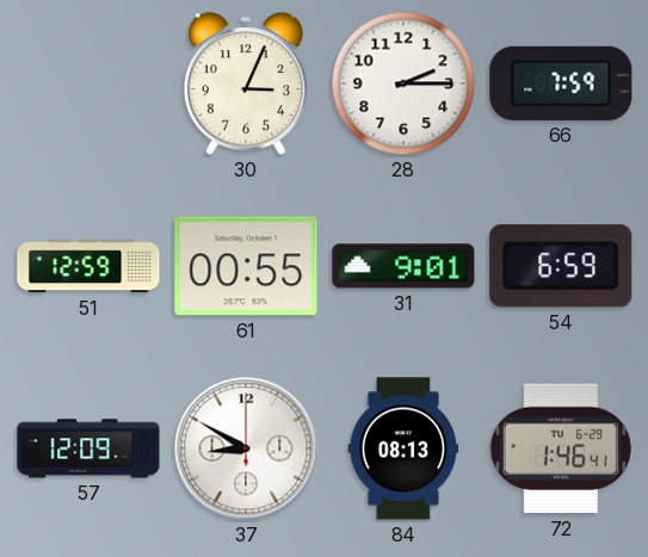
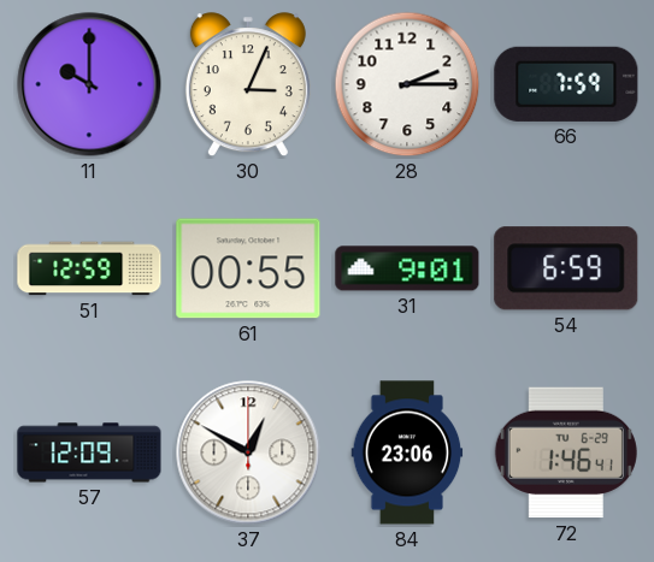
11: none -> 10:00
37: 8:50 -> 12:50
84: 08:13 -> 23:06
